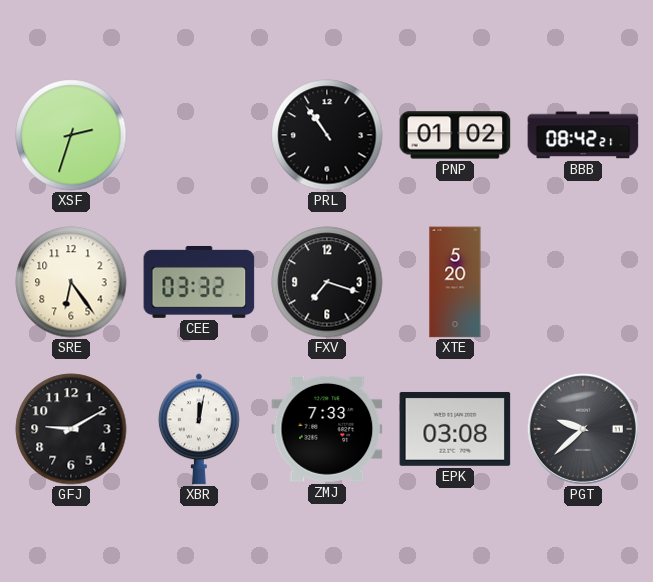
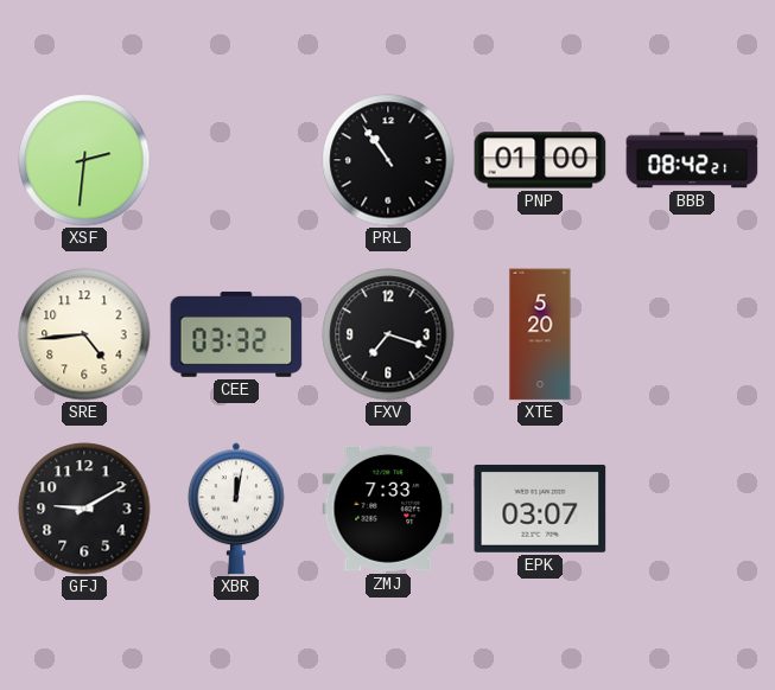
XSF: 2:33 -> 2:31
PNP: 01:02 -> 01:00
SRE: 6:24 -> 4:44
EPK: 03:08 -> 03:07
PGT: 9:38 -> none
